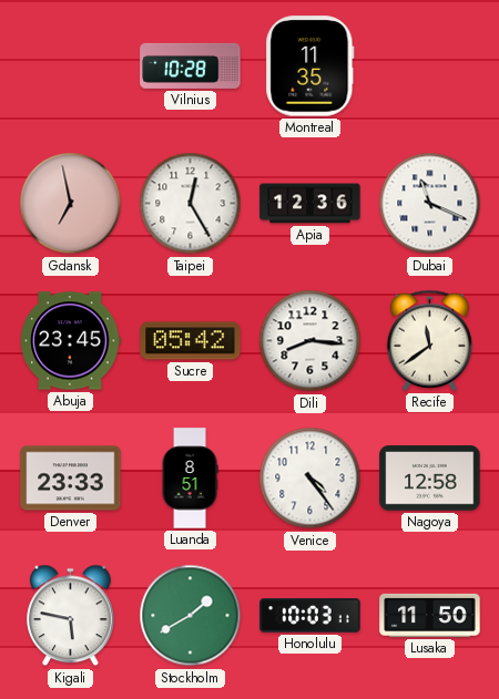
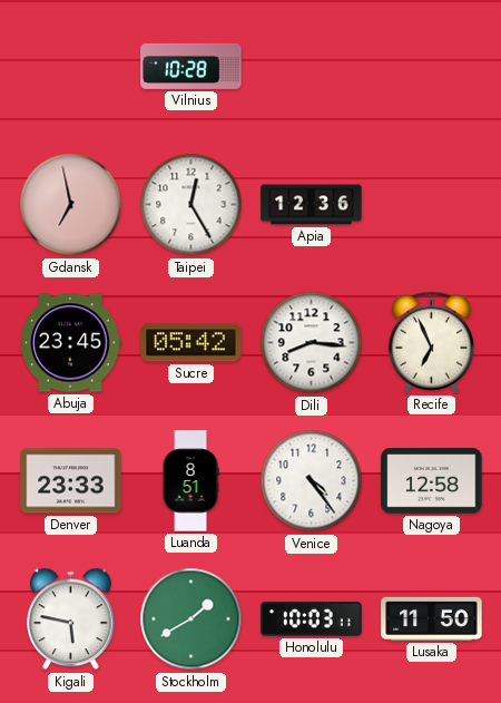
Montreal: 11:35 -> none
Dubai: 11:19 -> none
Recife: 11:39 -> 6:56
